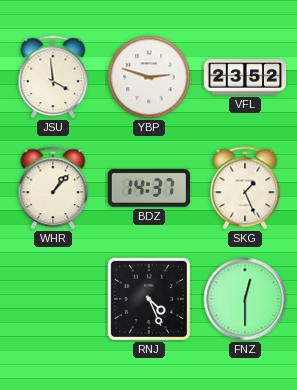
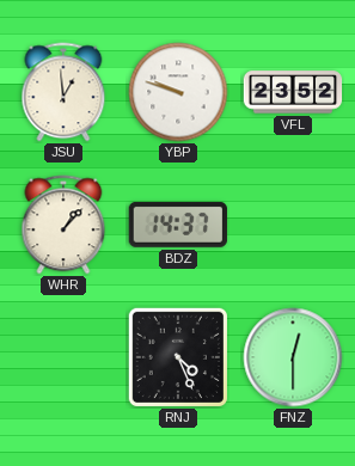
JSU: 3:59 -> 12:59
YBP: 2:48 -> 9:48
SKG: 1:26 -> none
